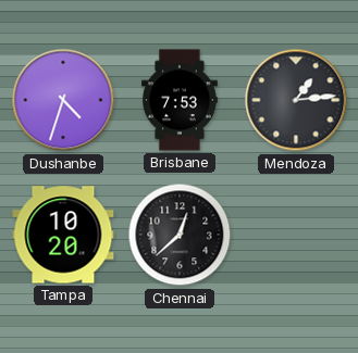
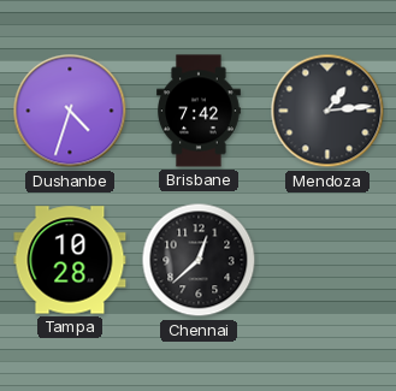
Brisbane: 7:53 -> 7:42
Tampa: 10:20 -> 10:28
